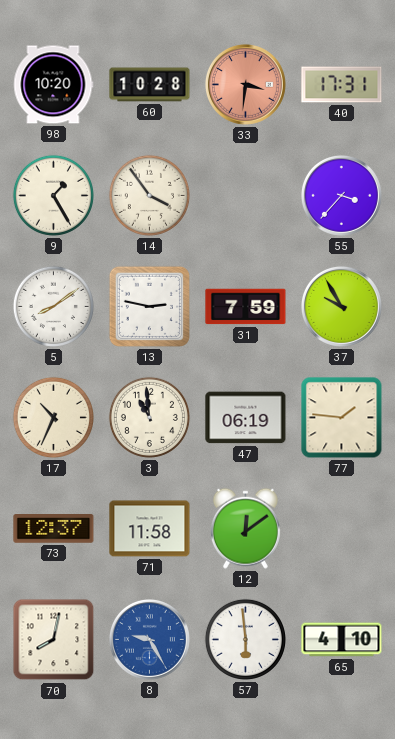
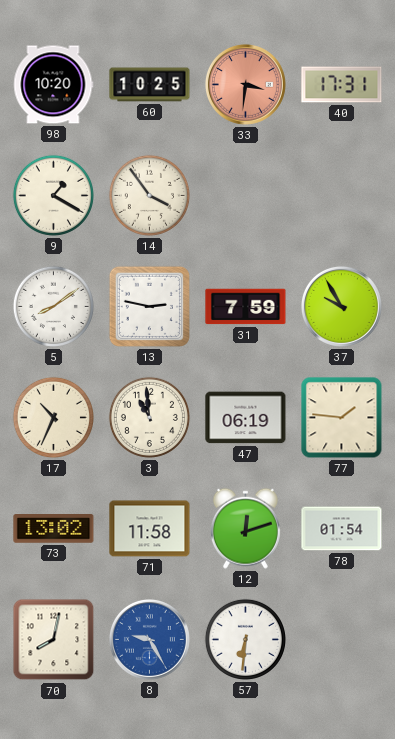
60: 10:28 -> 10:25
9: 1:25 -> 1:20
55: 3:37 -> none
73: 12:37 -> 13:02
12: 12:09 -> 12:12
78: none -> 01:54
57: 5:59 -> 6:31
65: 4:10 -> none
